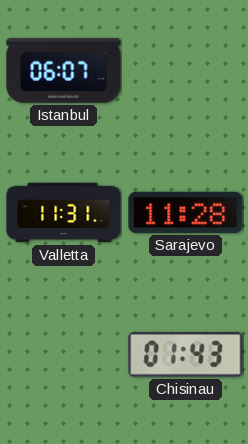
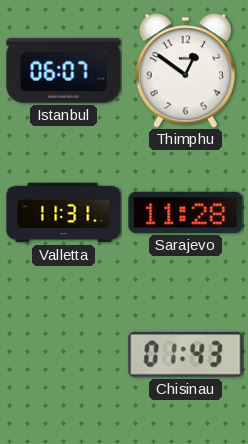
Thimphu: none -> 12:51
